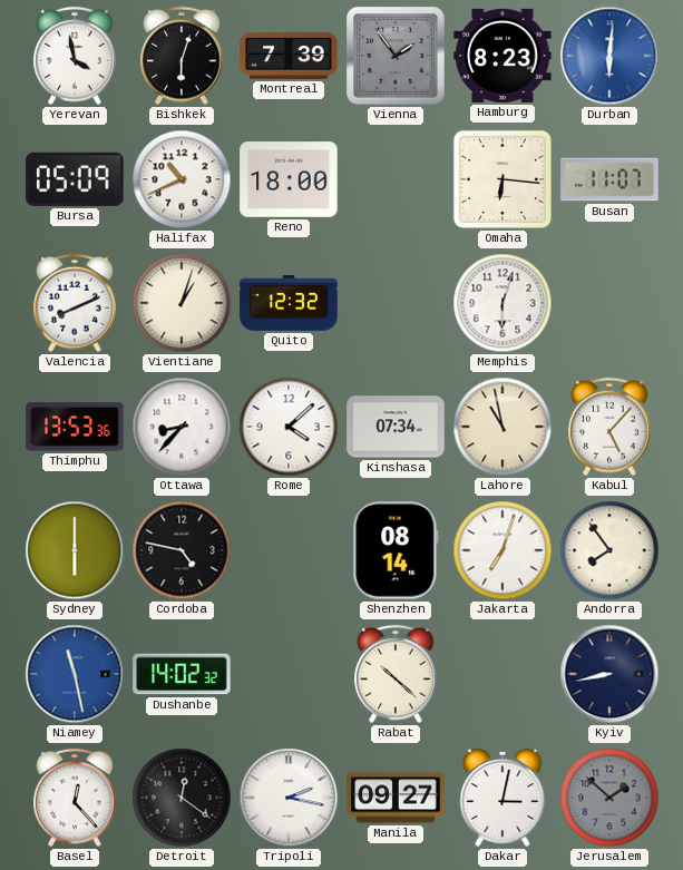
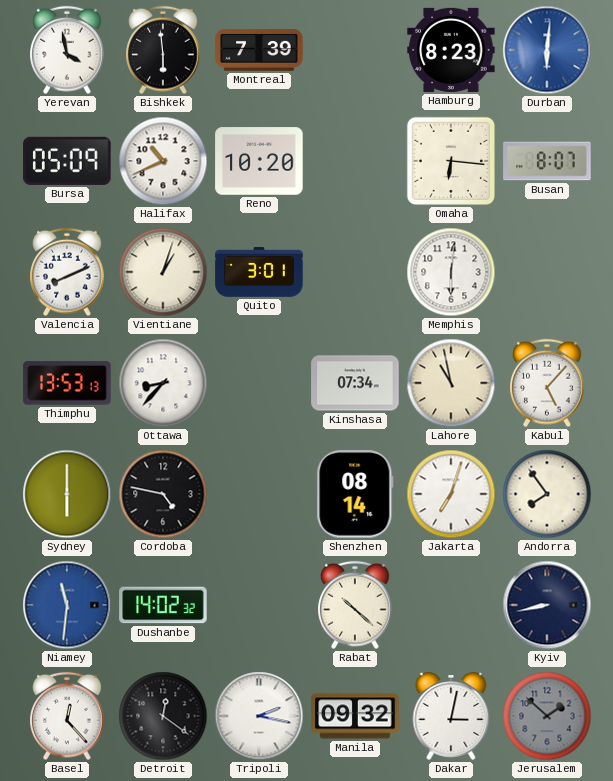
Bishkek: 6:03 -> 5:59
Vienna: 1:54 -> none
Reno: 18:00 -> 10:20
Busan: 11:07 -> 8:07
Quito: 12:32 -> 3:01
Memphis: 6:03 -> 6:01
Thimphu: 13:53:36 -> 13:53:13
Rome: 4:08 -> none
Niamey: 11:28 -> 11:31
Manila: 09:27 -> 09:32
